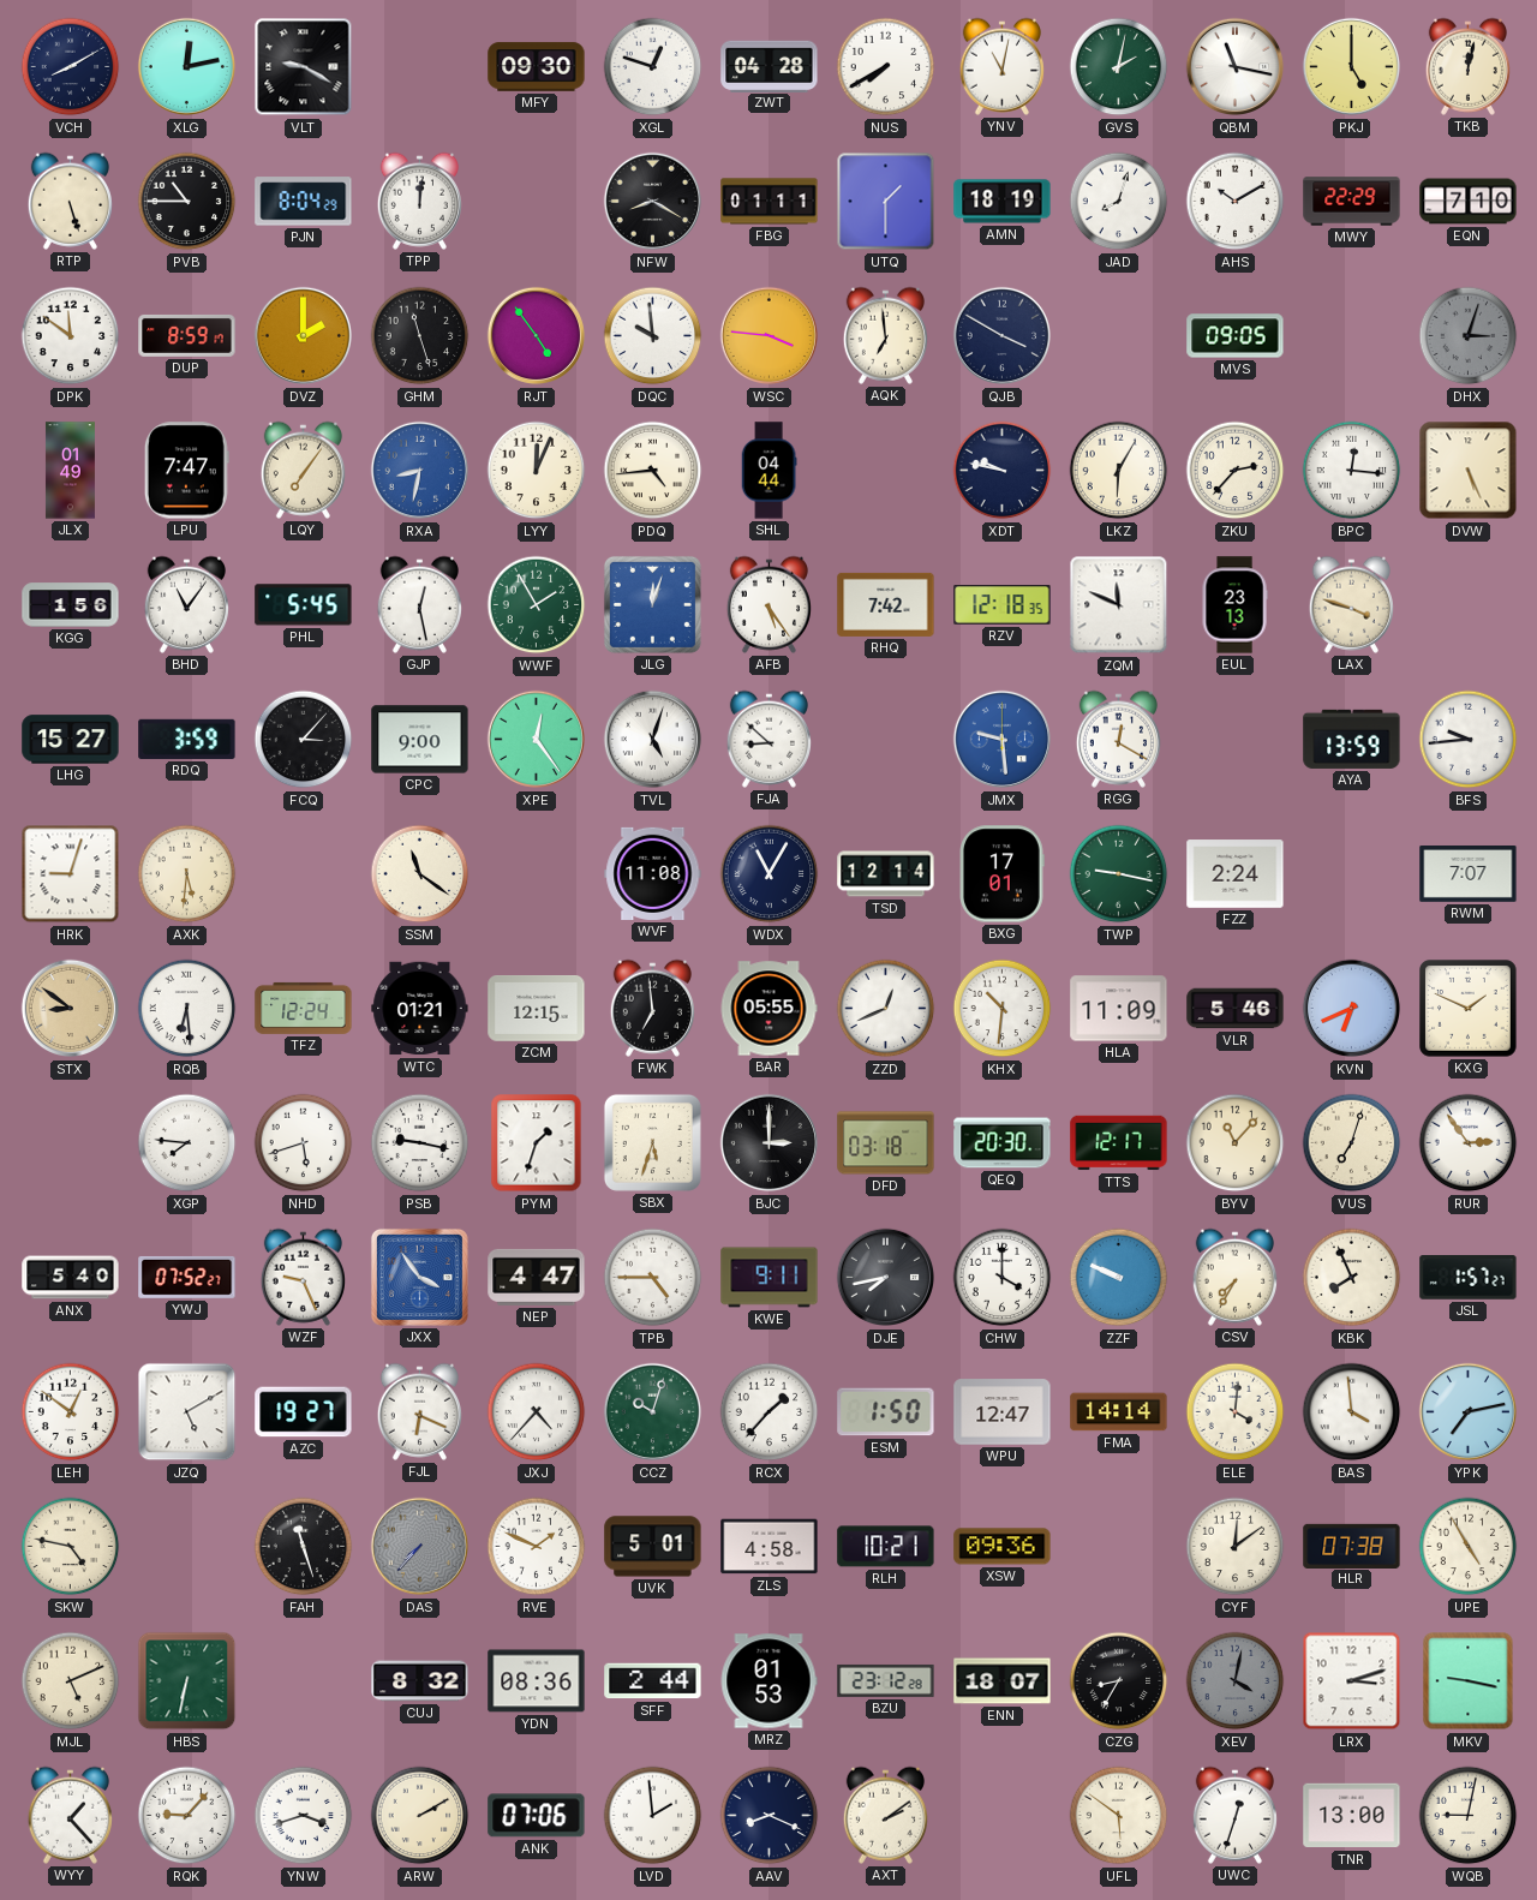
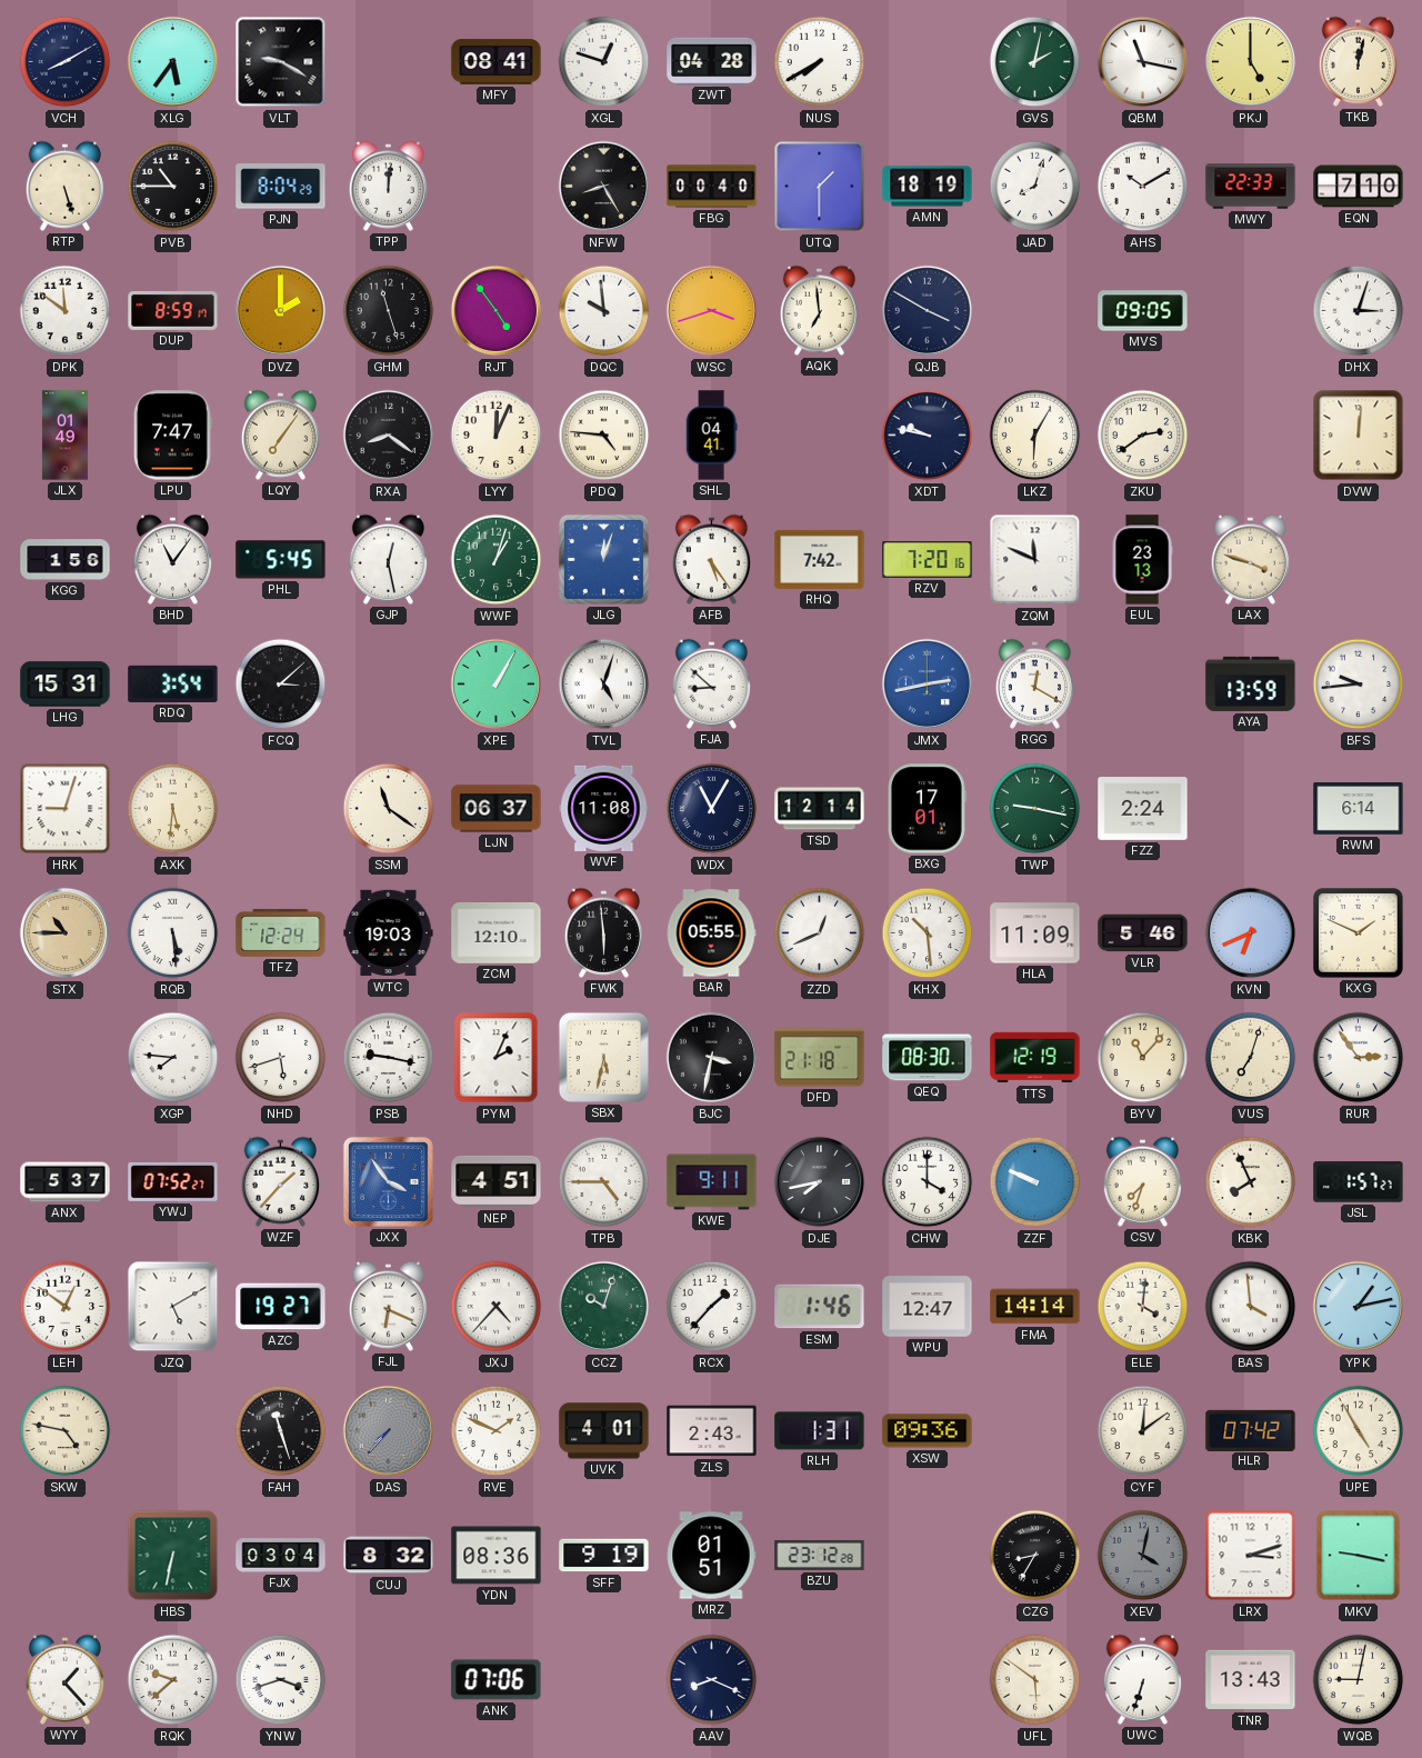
XLG: 12:13 -> 5:36
MFY: 09:30 -> 08:41
YNV: 11:02 -> none
NFW: 8:20 -> 8:25
FBG: 01:11 -> 00:40
MWY: 22:29 -> 22:33
WSC: 3:46 -> 3:42
DHX dial: grey -> white
RXA: 8:32 -> 8:21
RXA dial: blue -> black
PDQ: 4:44 -> 4:46
SHL: 04:44 -> 04:41
ZKU: 2:37 -> 2:39
BPC: 12:16 -> none
DVW: 5:26 -> 12:01
WWF: 1:55 -> 1:03
RZV: 12:18 -> 7:20
LHG: 15:27 -> 15:31
RDQ: 3:59 -> 3:54
FCQ: 3:07 -> 3:08
CPC: 9:00 -> none
XPE: 12:24 -> 1:05
JMX: 9:29 -> 2:43
LJN: none -> 06:37
RWM: 7:07 -> 6:14
STX: 8:51 -> 10:45
RQB: 6:29 -> 5:29
WTC: 01:21 -> 19:03
ZCM: 12:15 -> 12:10
FWK: 6:59 -> 5:59
KHX: 10:31 -> 10:29
PYM: 1:33 -> 2:04
SBX: 5:33 -> 5:32
BJC: 3:00 -> 3:32
DFD: 03:18 -> 21:18
QEQ: 20:30 -> 08:30
TTS: 12:17 -> 12:19
ANX: 5:40 -> 5:37
WZF: 9:26 -> 1:37
NEP: 4:47 -> 4:51
CSV: 7:35 -> 7:33
ESM: 1:50 -> 1:46
YPK: 7:13 -> 1:13
UVK: 5:01 -> 4:01
ZLS: 4:58 -> 2:43
RLH: 10:21 -> 1:31
HLR: 07:38 -> 07:42
MJL: 5:11 -> none
FJX: none -> 03:04
SFF: 2:44 -> 9:19
MRZ: 01:53 -> 01:51
ENN: 18:07 -> none
RQK: 9:07 -> 9:38
ARW: 2:10 -> none
LVD: 1:59 -> none
AXT: 2:09 -> none
UWC: 12:33 -> 6:33
TNR: 13:00 -> 13:43
